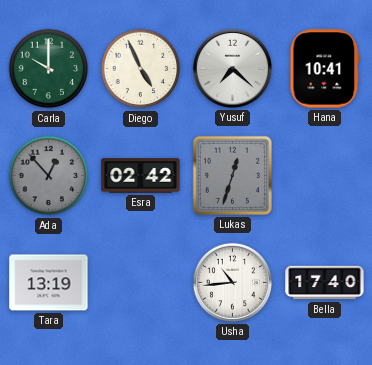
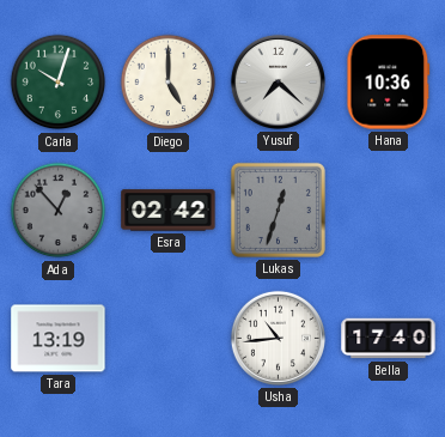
Carla: 10:00 -> 10:03
Diego: 4:56 -> 5:00
Hana: 10:41 -> 10:36
